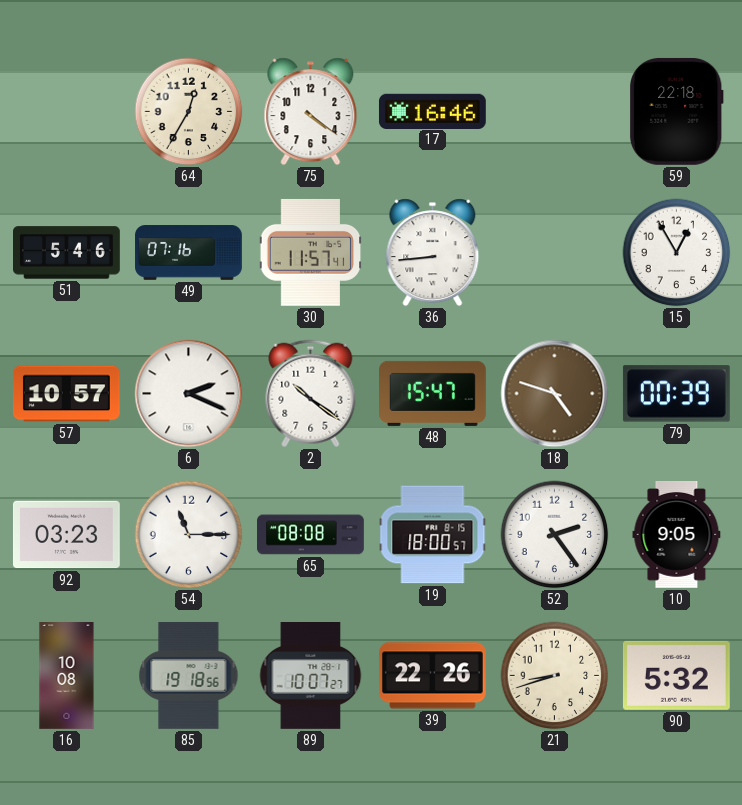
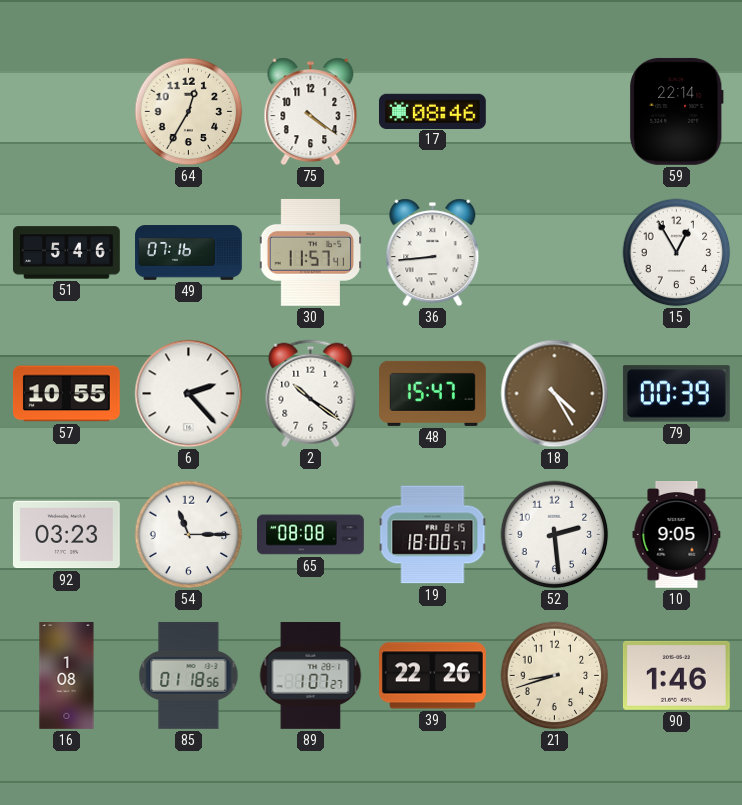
17: 16:46 -> 08:46
59: 22:18 -> 22:14
57: 10:57 -> 10:55
6: 2:19 -> 2:23
18: 4:48 -> 4:25
52: 2:24 -> 2:29
16: 10:08 -> 1:08
85: 19:18 -> 01:18
89: 10:07 -> 1:07
90: 5:32 -> 1:46
